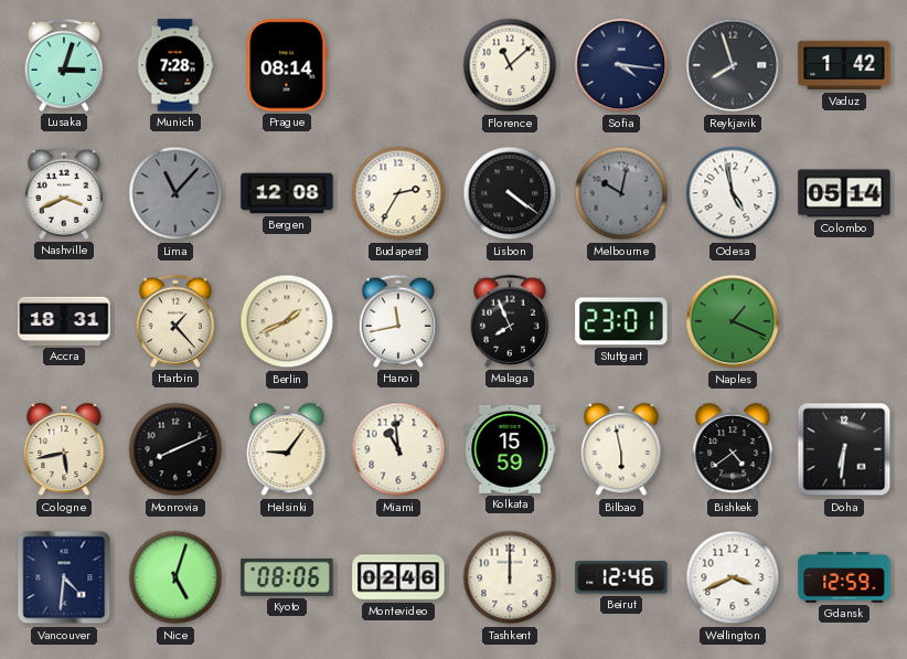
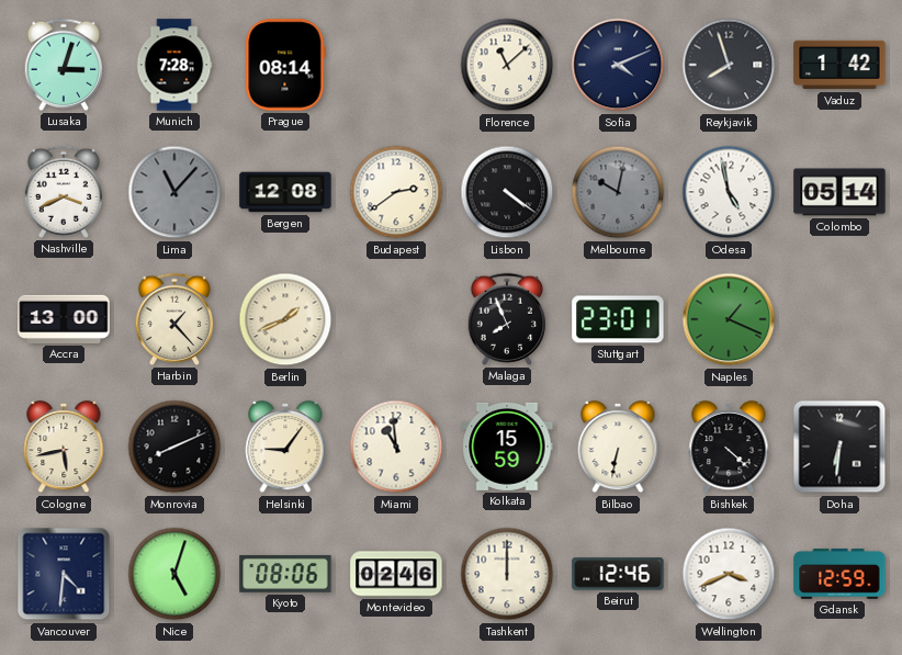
Sofia: 4:16 -> 4:11
Budapest: 2:35 -> 2:39
Accra: 18:31 -> 13:00
Hanoi: 11:43 -> none
Bilbao: 5:58 -> 6:32
Bishkek: 4:39 -> 4:22
